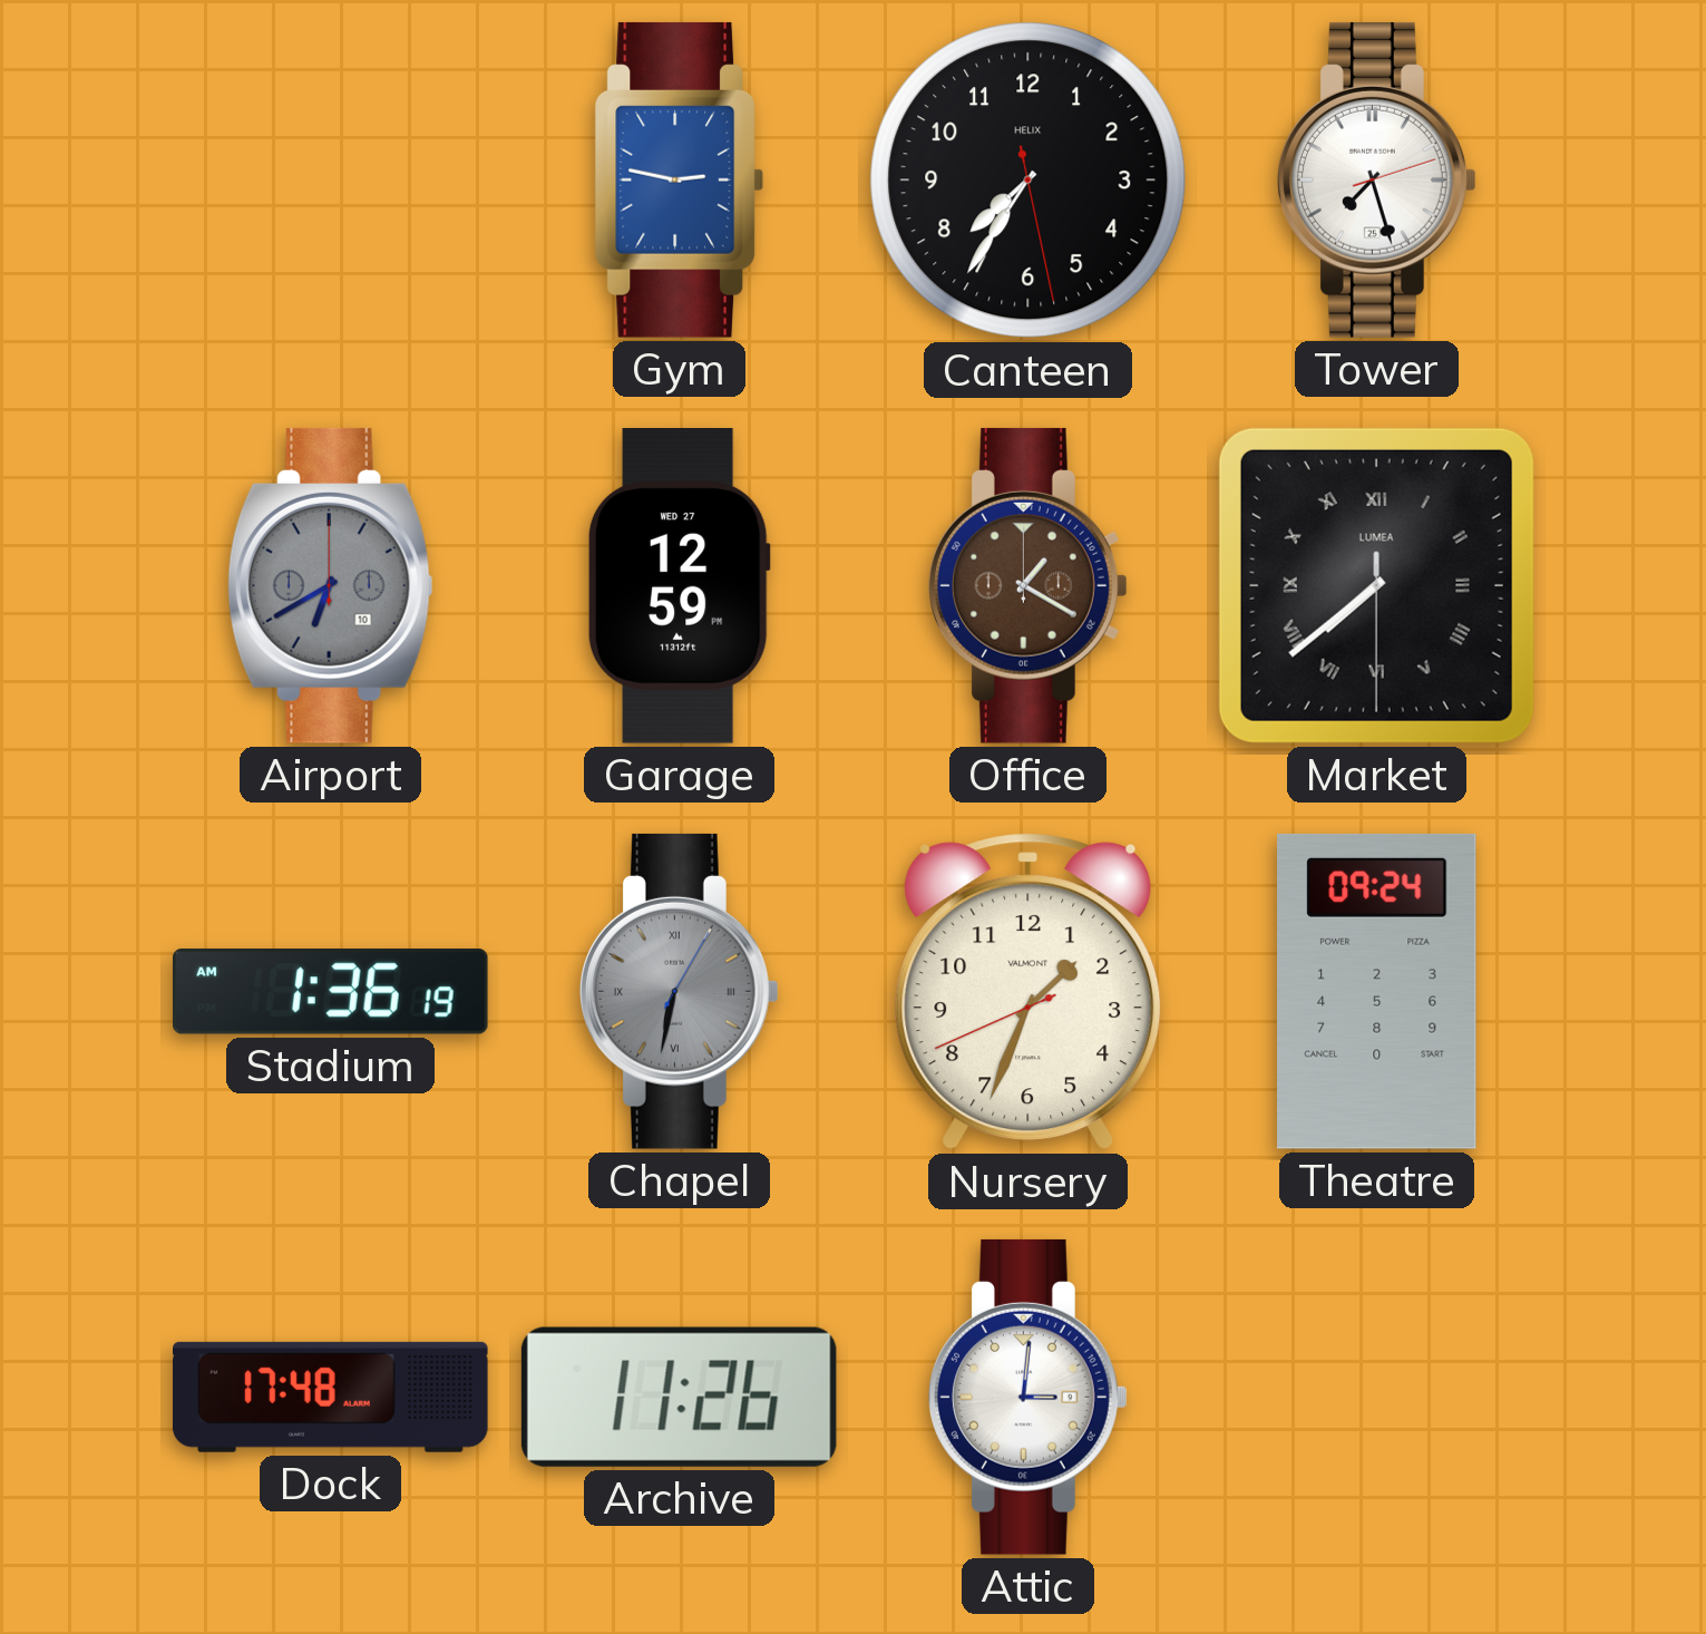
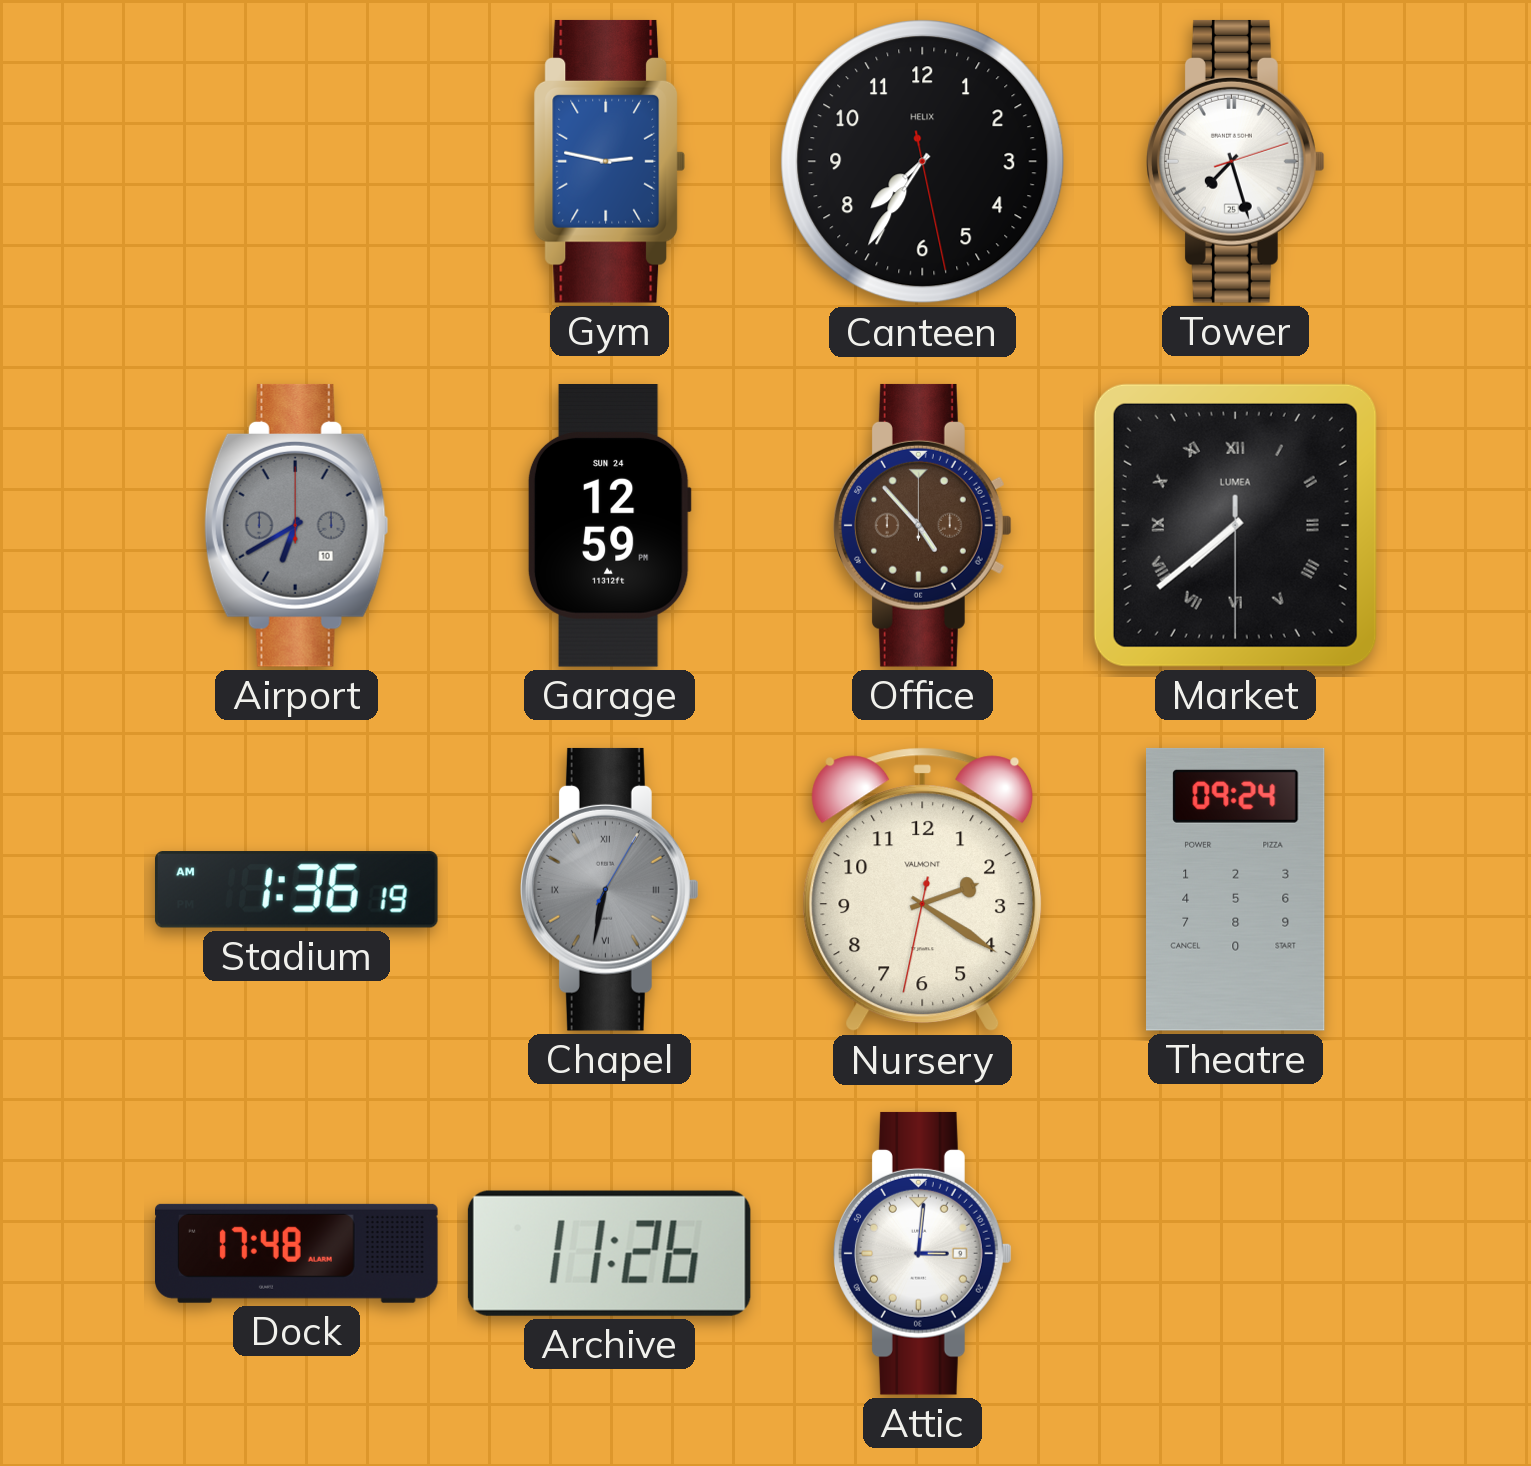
Garage date: WED 27 -> SUN 24
Office: 1:20 -> 4:53
Nursery: 1:33 -> 2:20
